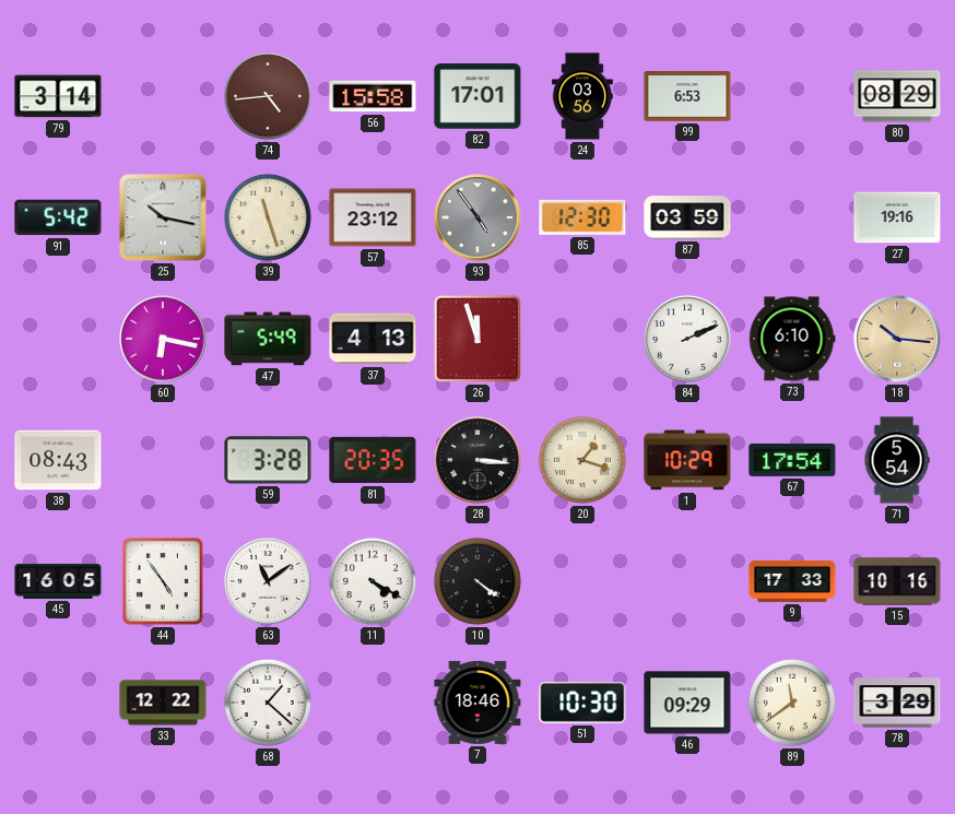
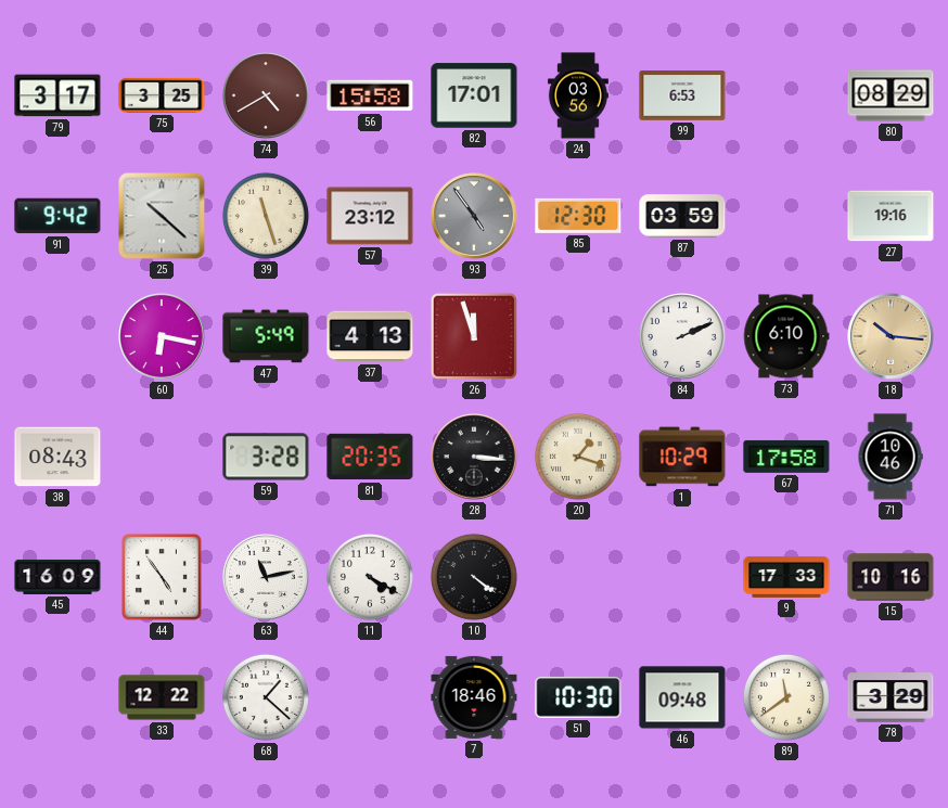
79: 3:14 -> 3:17
75: none -> 3:25
74: 4:44 -> 4:40
91: 5:42 -> 9:42
25: 10:17 -> 10:22
67: 17:54 -> 17:58
71: 5:54 -> 10:46
45: 16:05 -> 16:09
63: 11:09 -> 11:13
46: 09:29 -> 09:48
